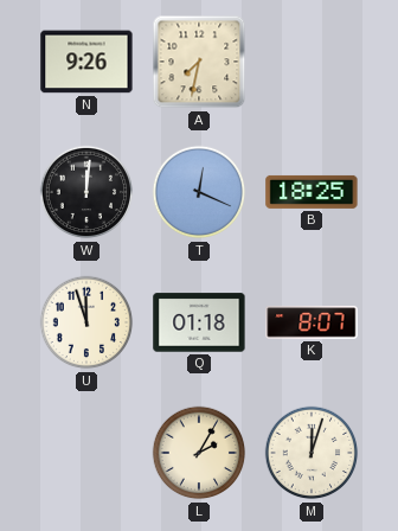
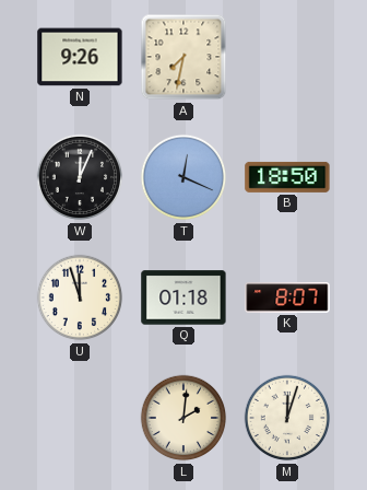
W: 12:01 -> 12:04
B: 18:25 -> 18:50
L: 2:05 -> 2:01
